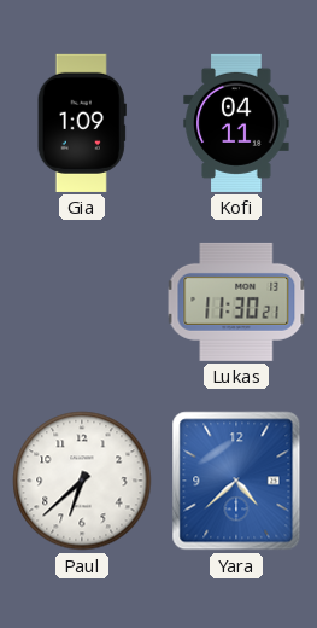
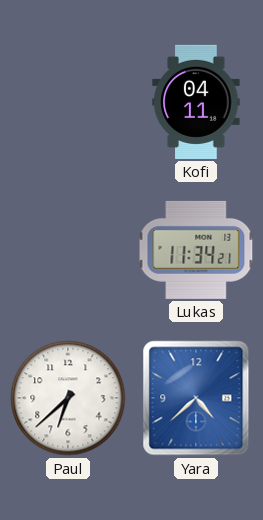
Gia: 1:09 -> none
Lukas: 11:30 -> 11:34
